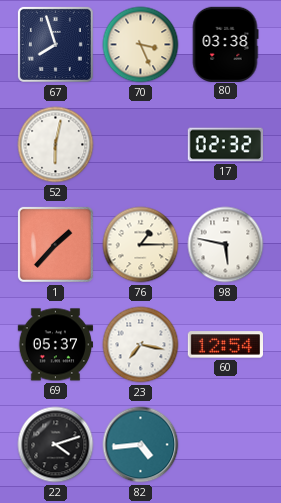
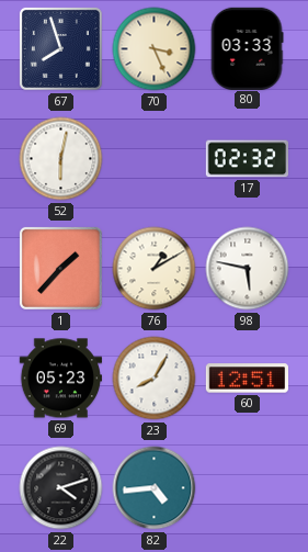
80: 03:38 -> 03:33
76: 1:15 -> 1:10
69: 05:37 -> 05:23
23: 7:17 -> 8:05
60: 12:54 -> 12:51
